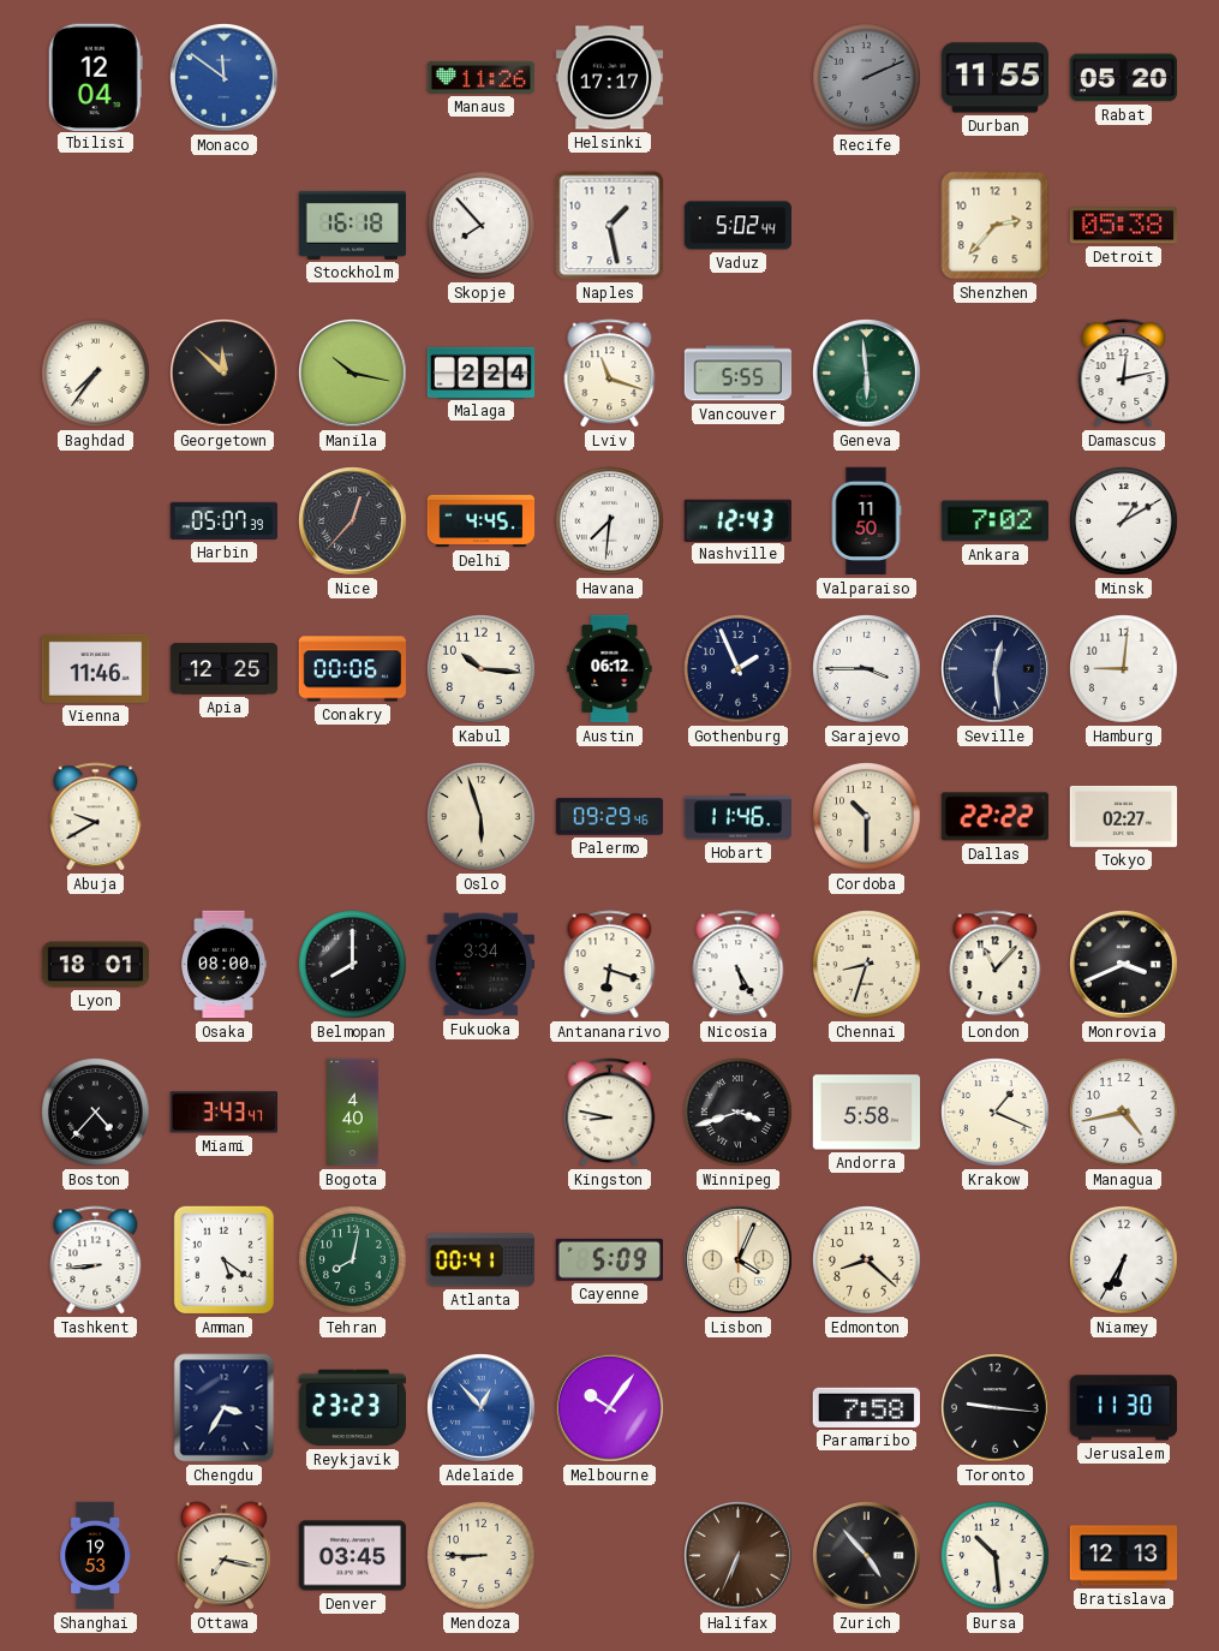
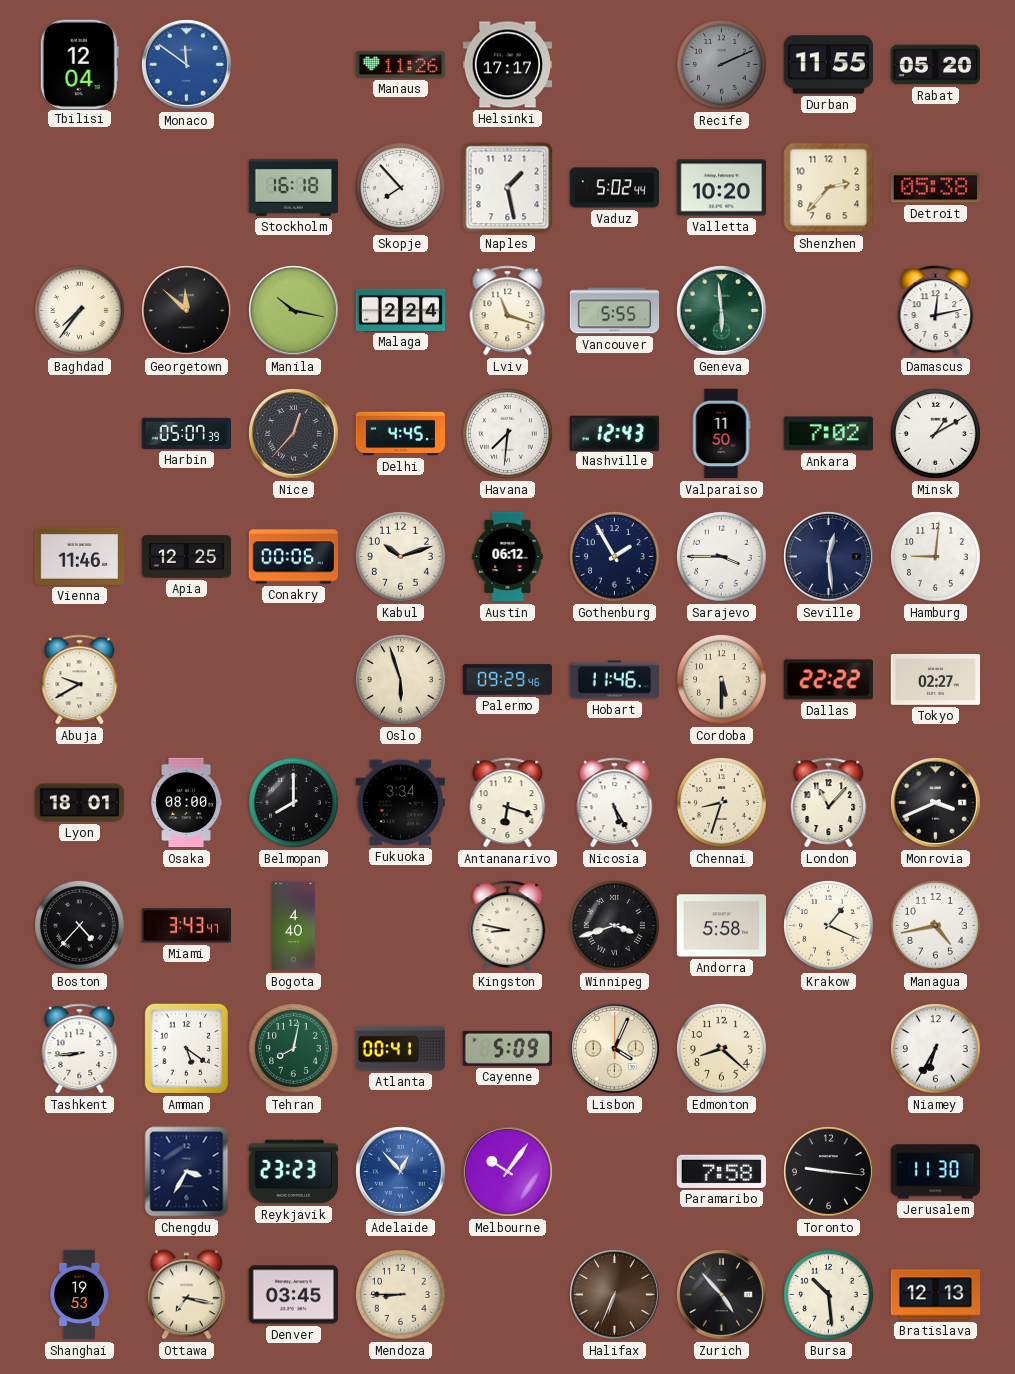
Valletta: none -> 10:20
Kabul: 10:16 -> 10:12
Gothenburg: 1:56 -> 1:55
Cordoba: 10:30 -> 5:30
